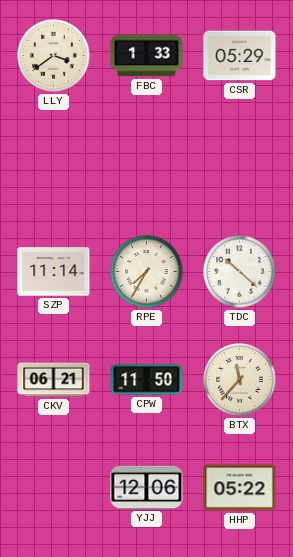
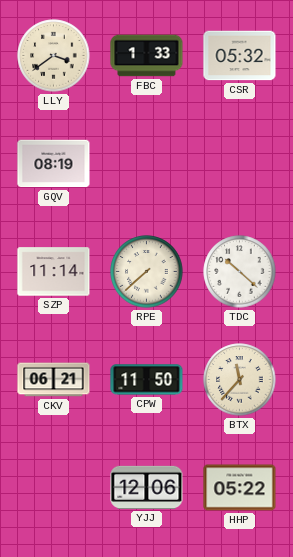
CSR: 05:29 -> 05:32
GQV: none -> 08:19
RPE: 7:35 -> 7:38
